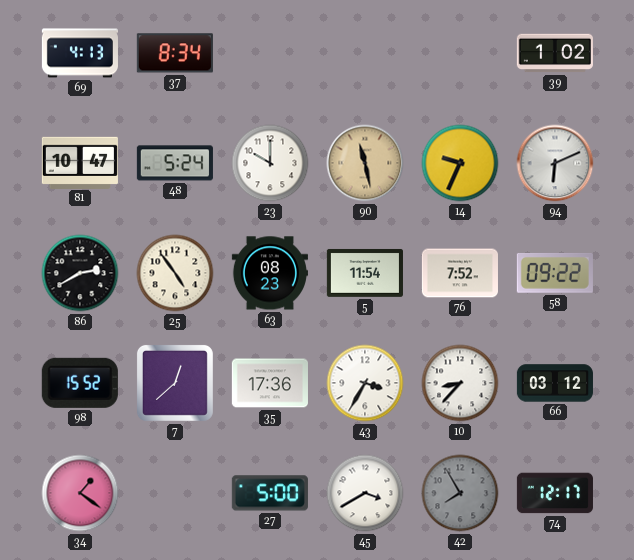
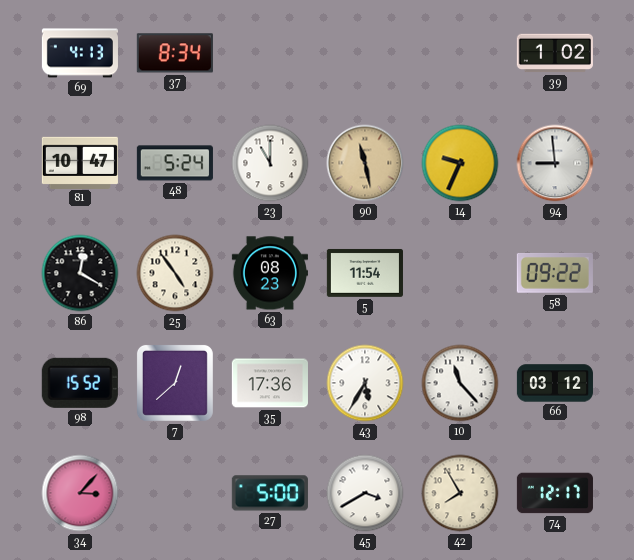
23: 10:00 -> 11:00
94: 6:11 -> 8:59
86: 2:40 -> 12:20
76: 7:52 -> none
43: 3:35 -> 5:35
10: 8:37 -> 11:23
34: 1:21 -> 3:07
42 dial: grey -> cream
